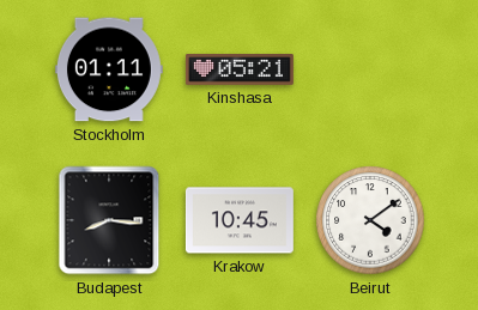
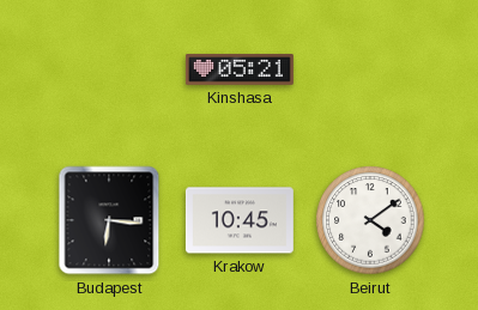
Stockholm: 01:11 -> none
Budapest: 8:16 -> 6:16
